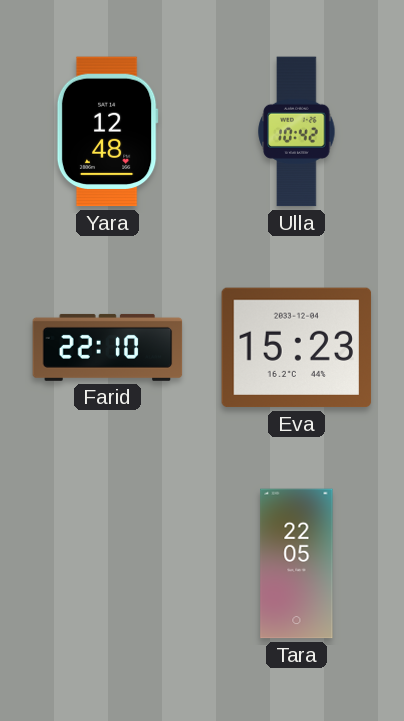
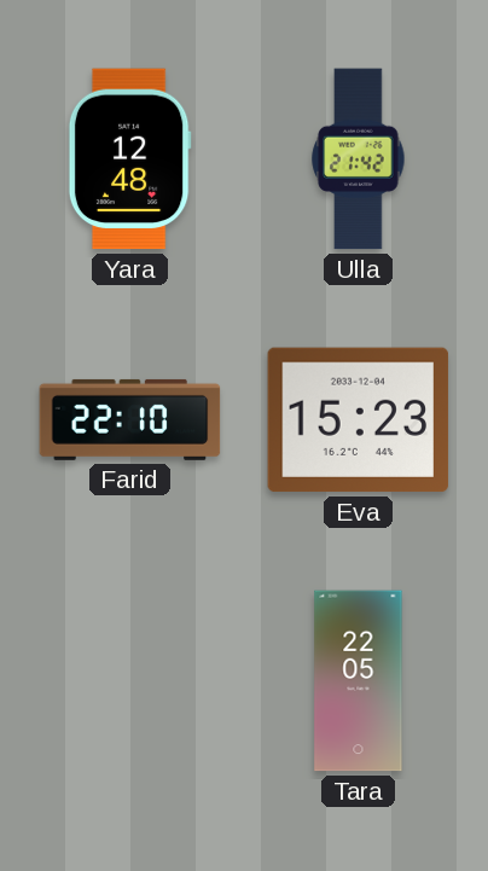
Ulla: 10:42 -> 21:42
